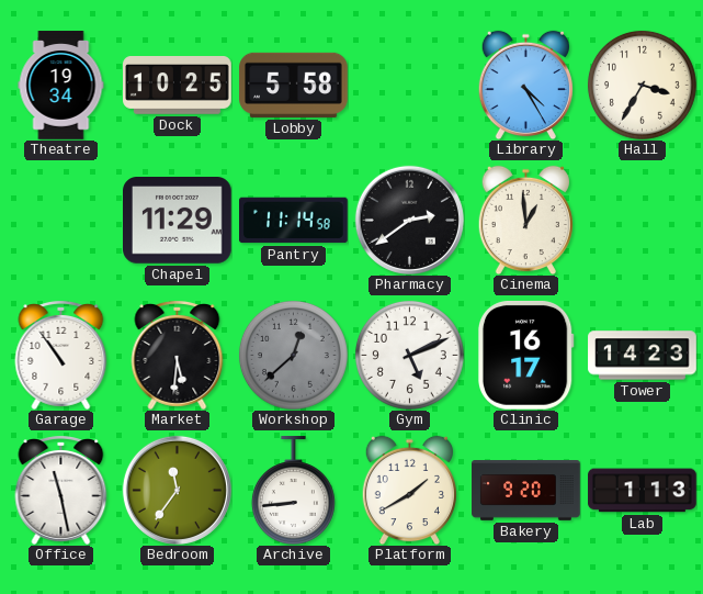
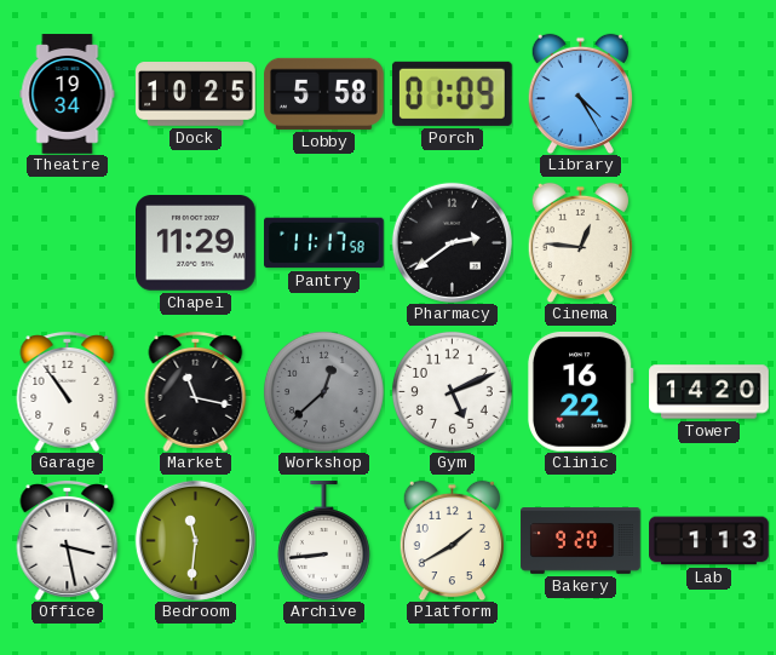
Porch: none -> 01:09
Hall: 3:35 -> none
Pantry: 11:14 -> 11:17
Cinema: 12:59 -> 12:46
Market: 5:31 -> 11:17
Clinic: 16:17 -> 16:22
Tower: 14:23 -> 14:20
Office: 11:28 -> 3:28
Bedroom: 11:36 -> 11:31
